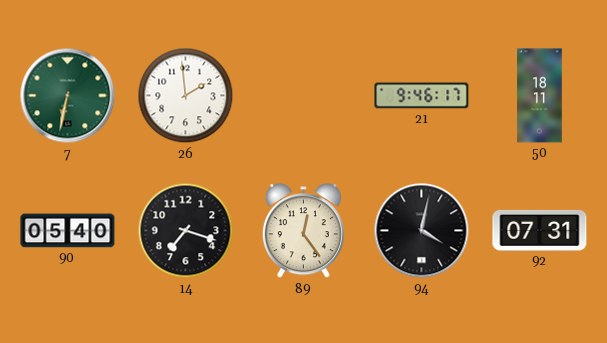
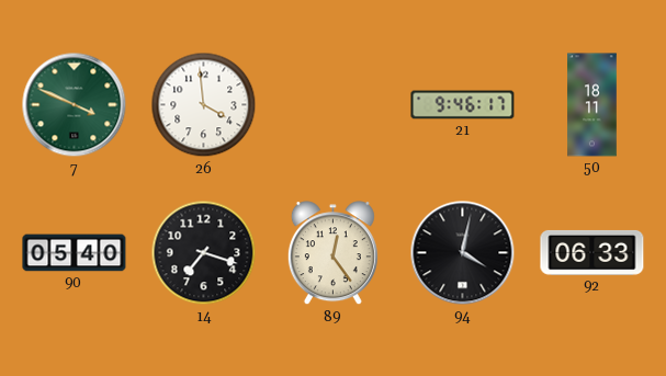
7: 6:32 -> 3:49
26: 1:59 -> 3:59
92: 07:31 -> 06:33
